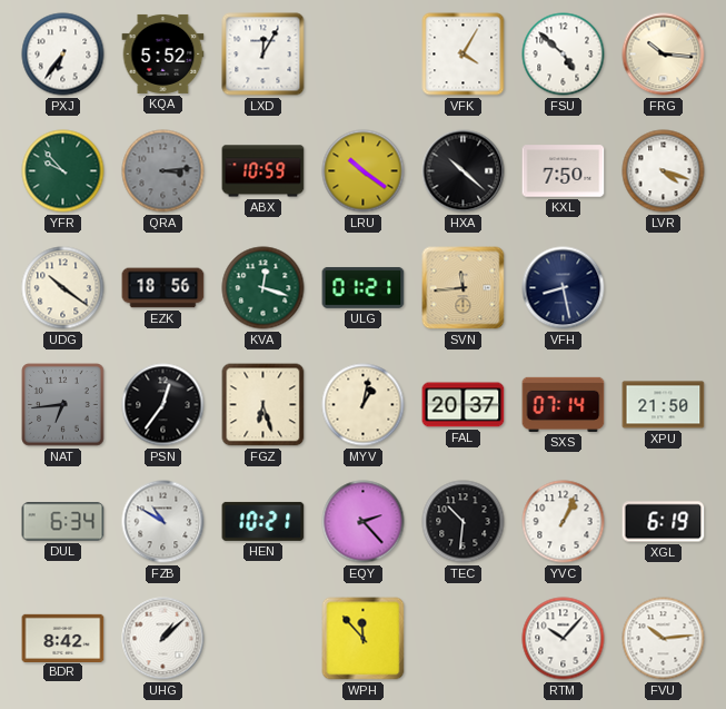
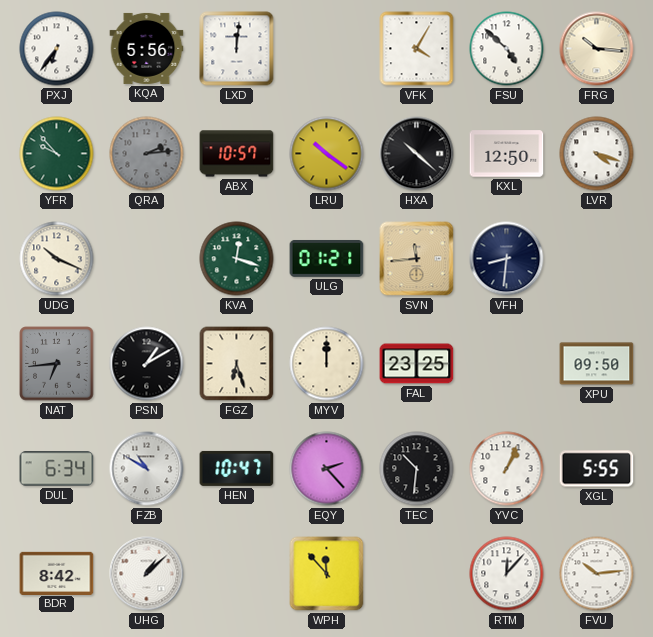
KQA: 5:52 -> 5:56
LXD: 12:05 -> 12:01
QRA: 3:14 -> 2:14
ABX: 10:59 -> 10:57
KXL: 7:50 -> 12:50
UDG: 10:21 -> 10:19
EZK: 18:56 -> none
VFH: 8:28 -> 8:31
PSN: 12:36 -> 1:10
MYV: 1:02 -> 12:00
FAL: 20:37 -> 23:25
SXS: 07:14 -> none
XPU: 21:50 -> 09:50
HEN: 10:21 -> 10:47
XGL: 6:19 -> 5:55
RTM: 10:07 -> 12:07
